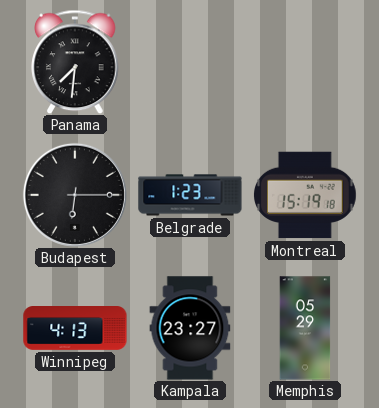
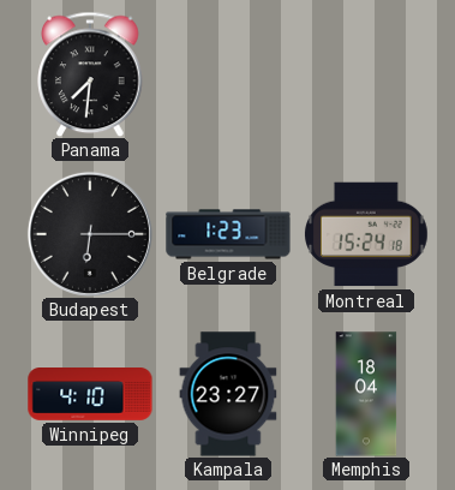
Montreal: 15:19 -> 15:24
Winnipeg: 4:13 -> 4:10
Memphis: 05:29 -> 18:04
